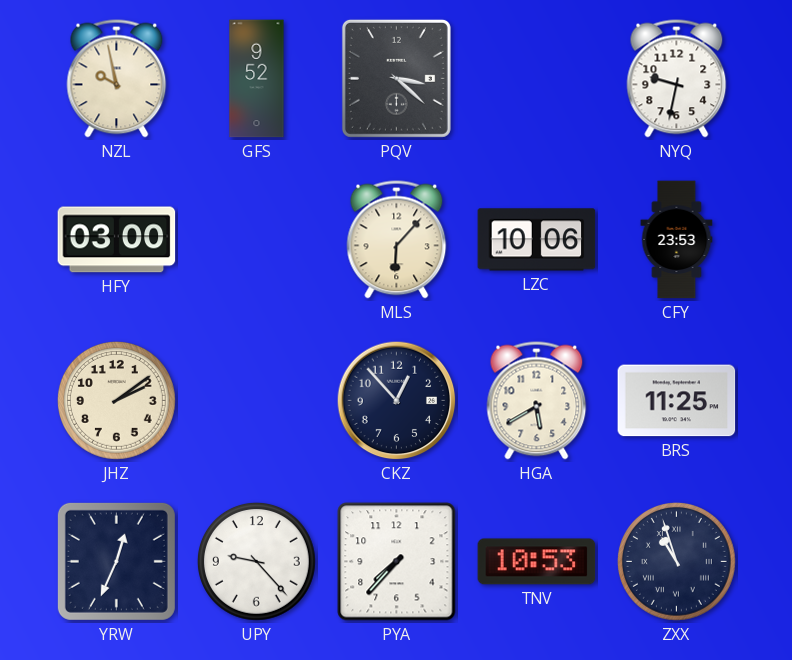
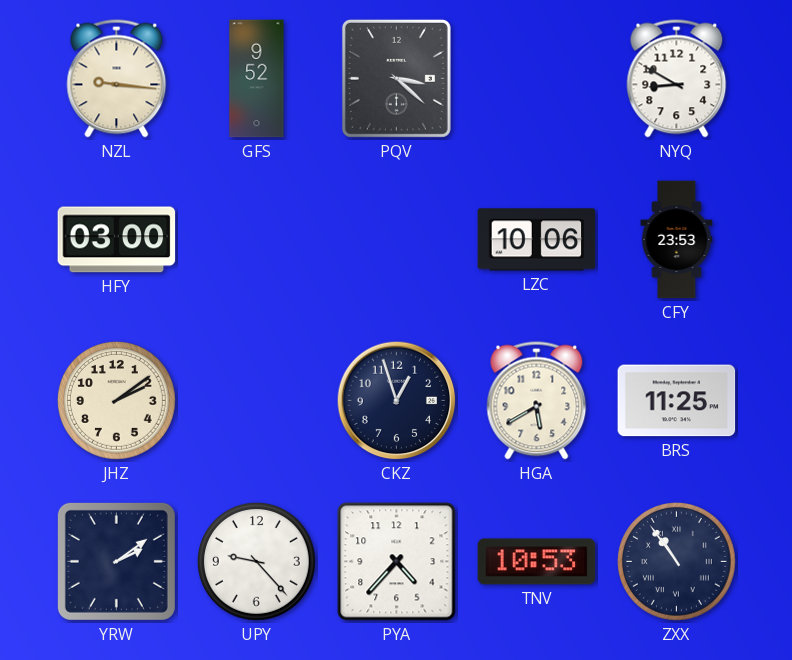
NZL: 9:58 -> 9:16
NYQ: 9:32 -> 8:50
MLS: 6:07 -> none
CKZ: 12:53 -> 12:57
YRW: 12:34 -> 2:09
PYA: 7:37 -> 4:37
ZXX: 10:57 -> 10:54
